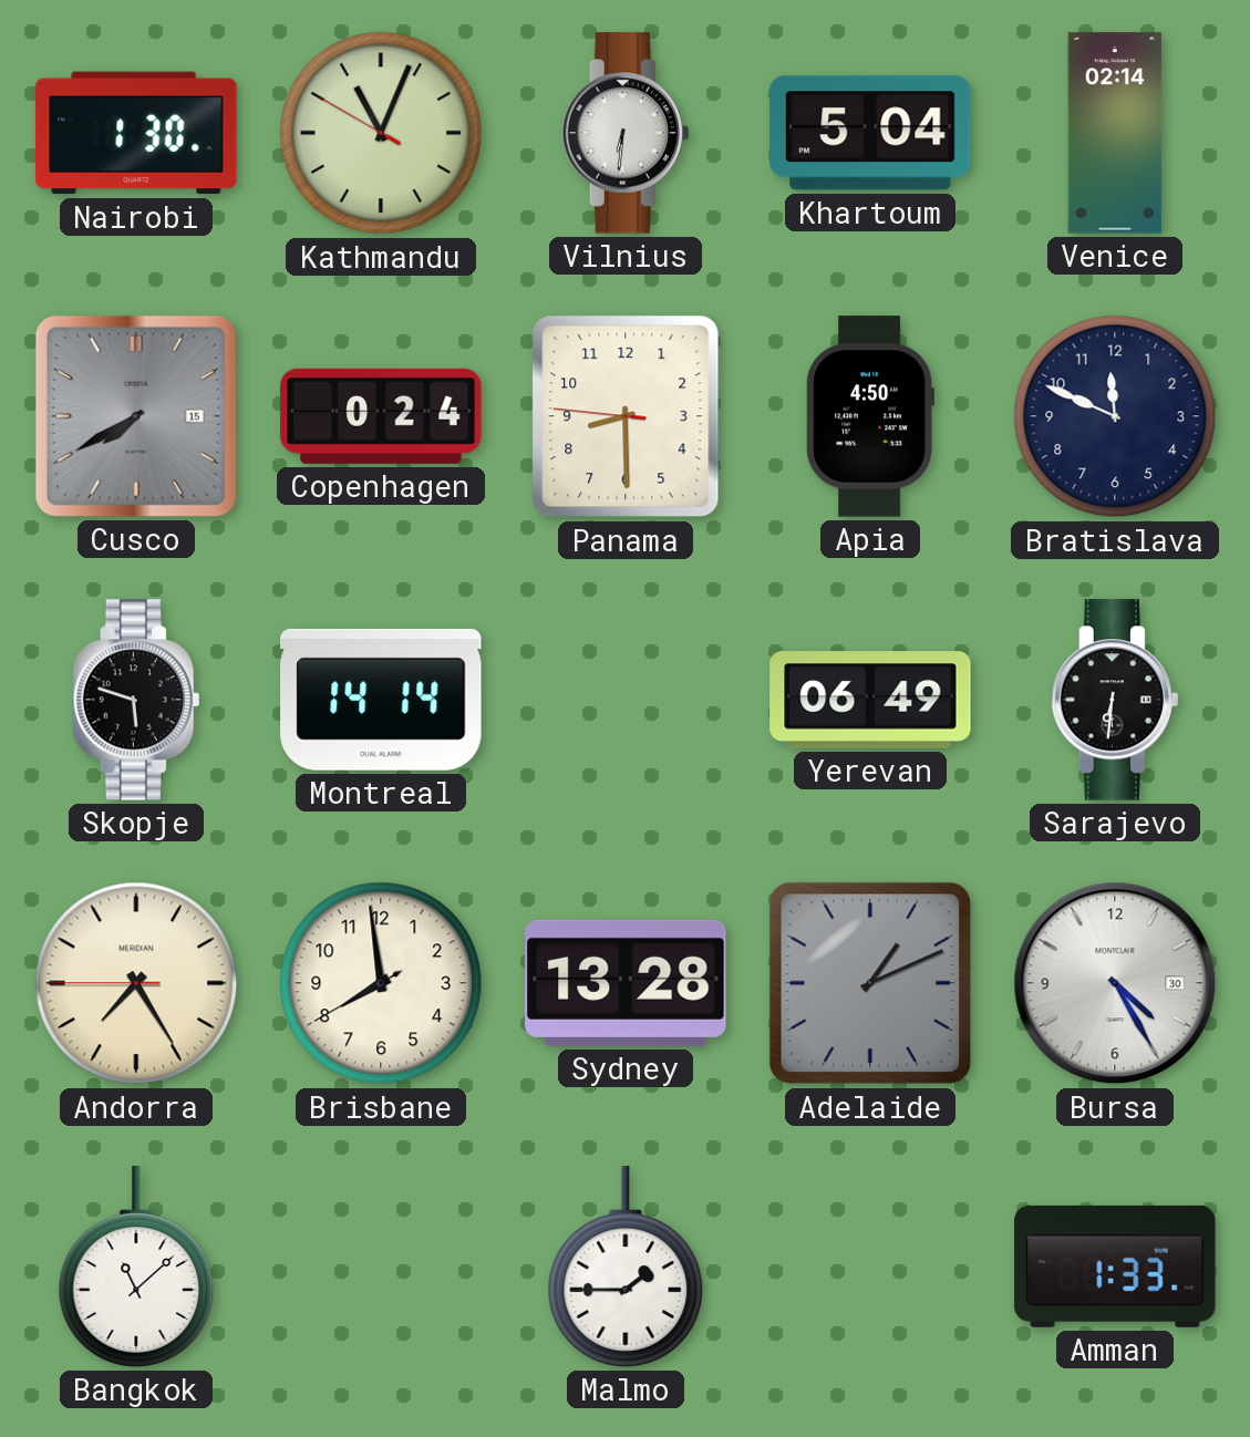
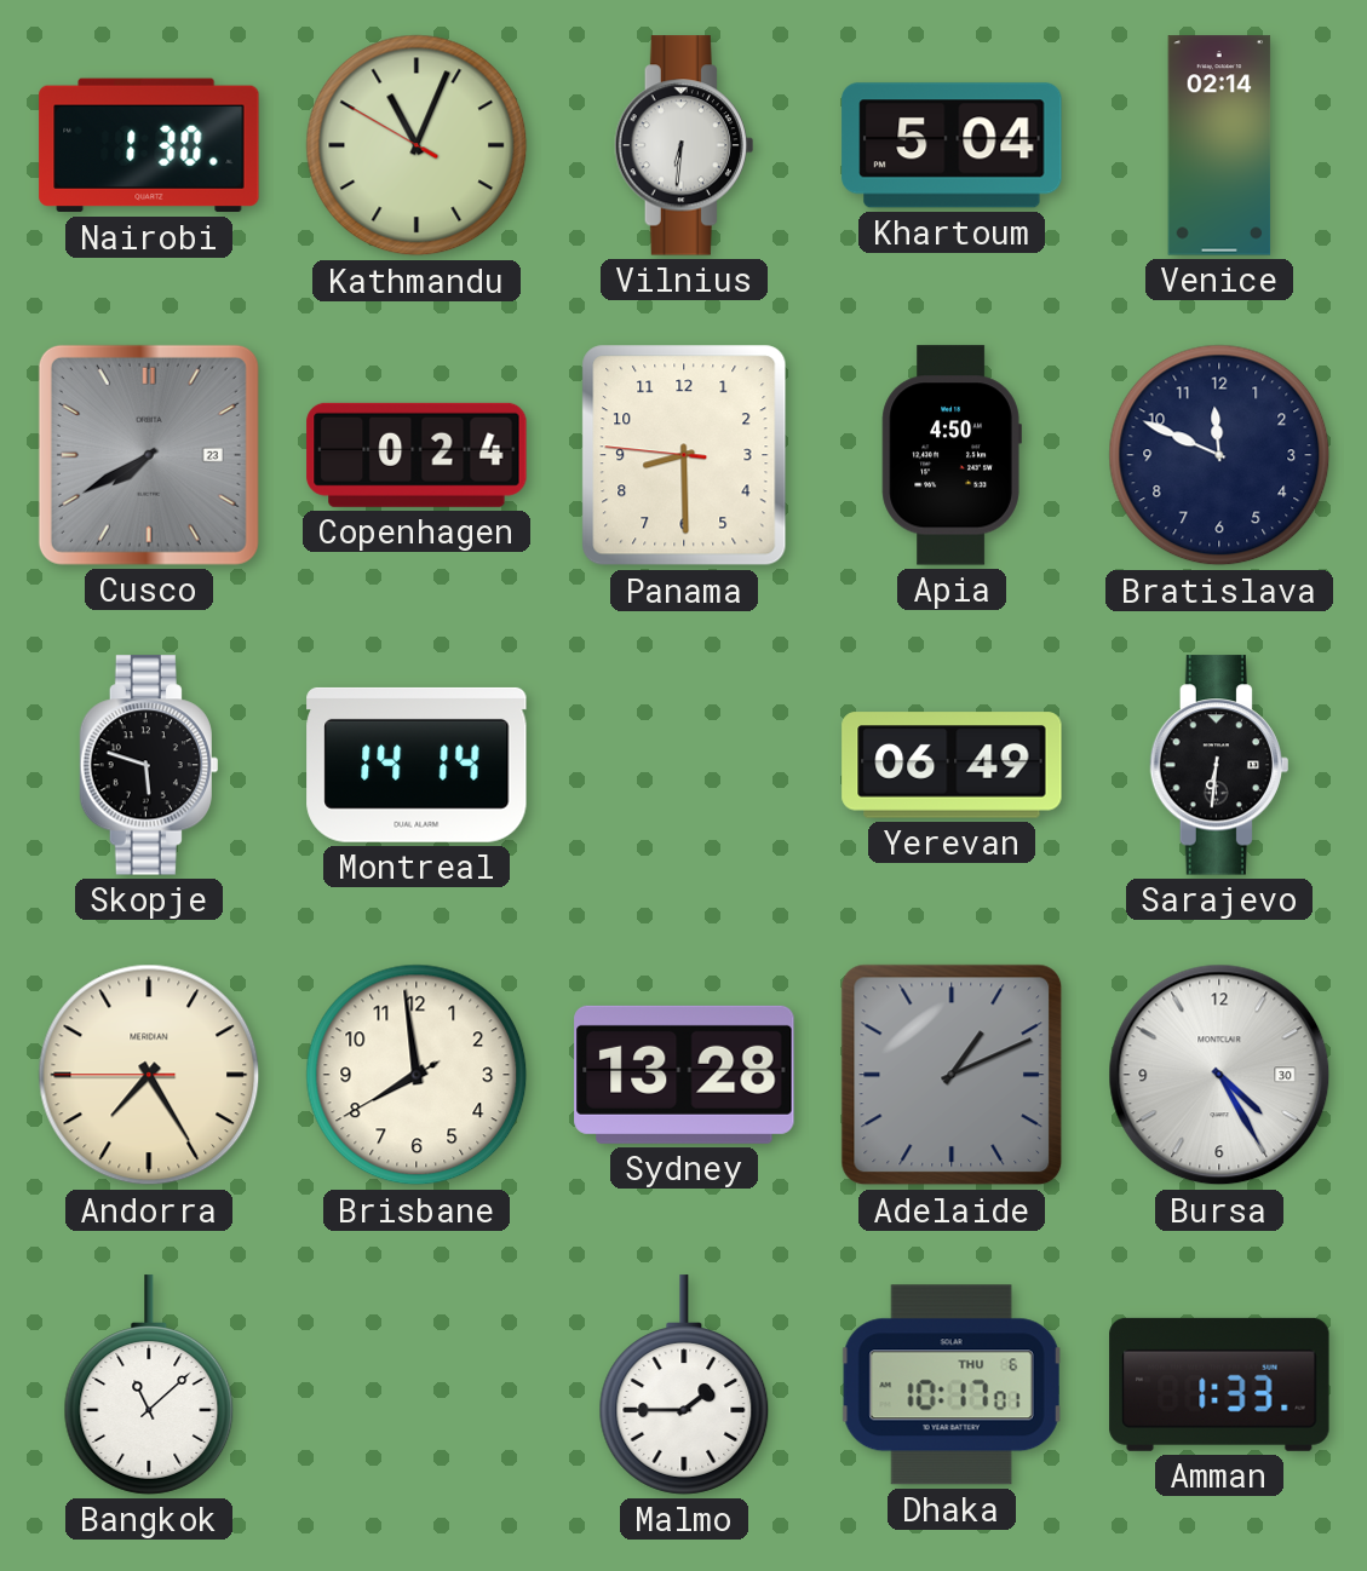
Cusco date: 15 -> 23
Dhaka: none -> 10:17
